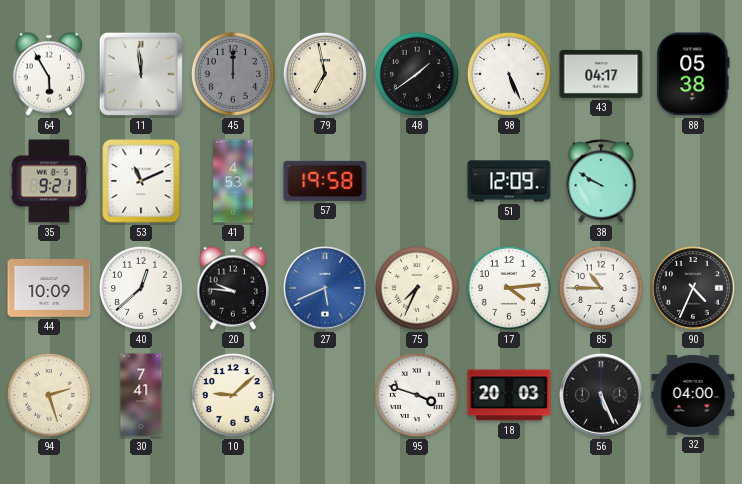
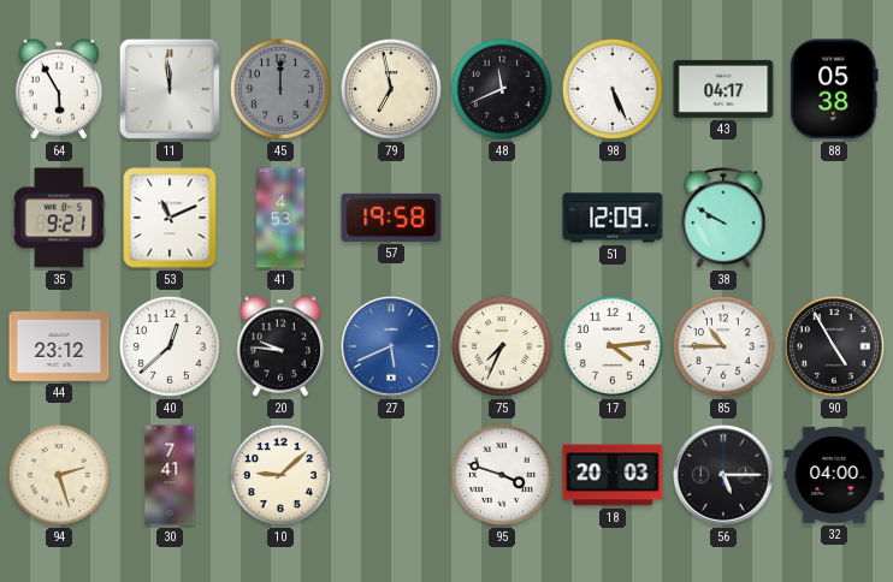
48: 1:39 -> 11:41
44: 10:09 -> 23:12
90: 4:34 -> 4:55
56: 5:26 -> 5:15
